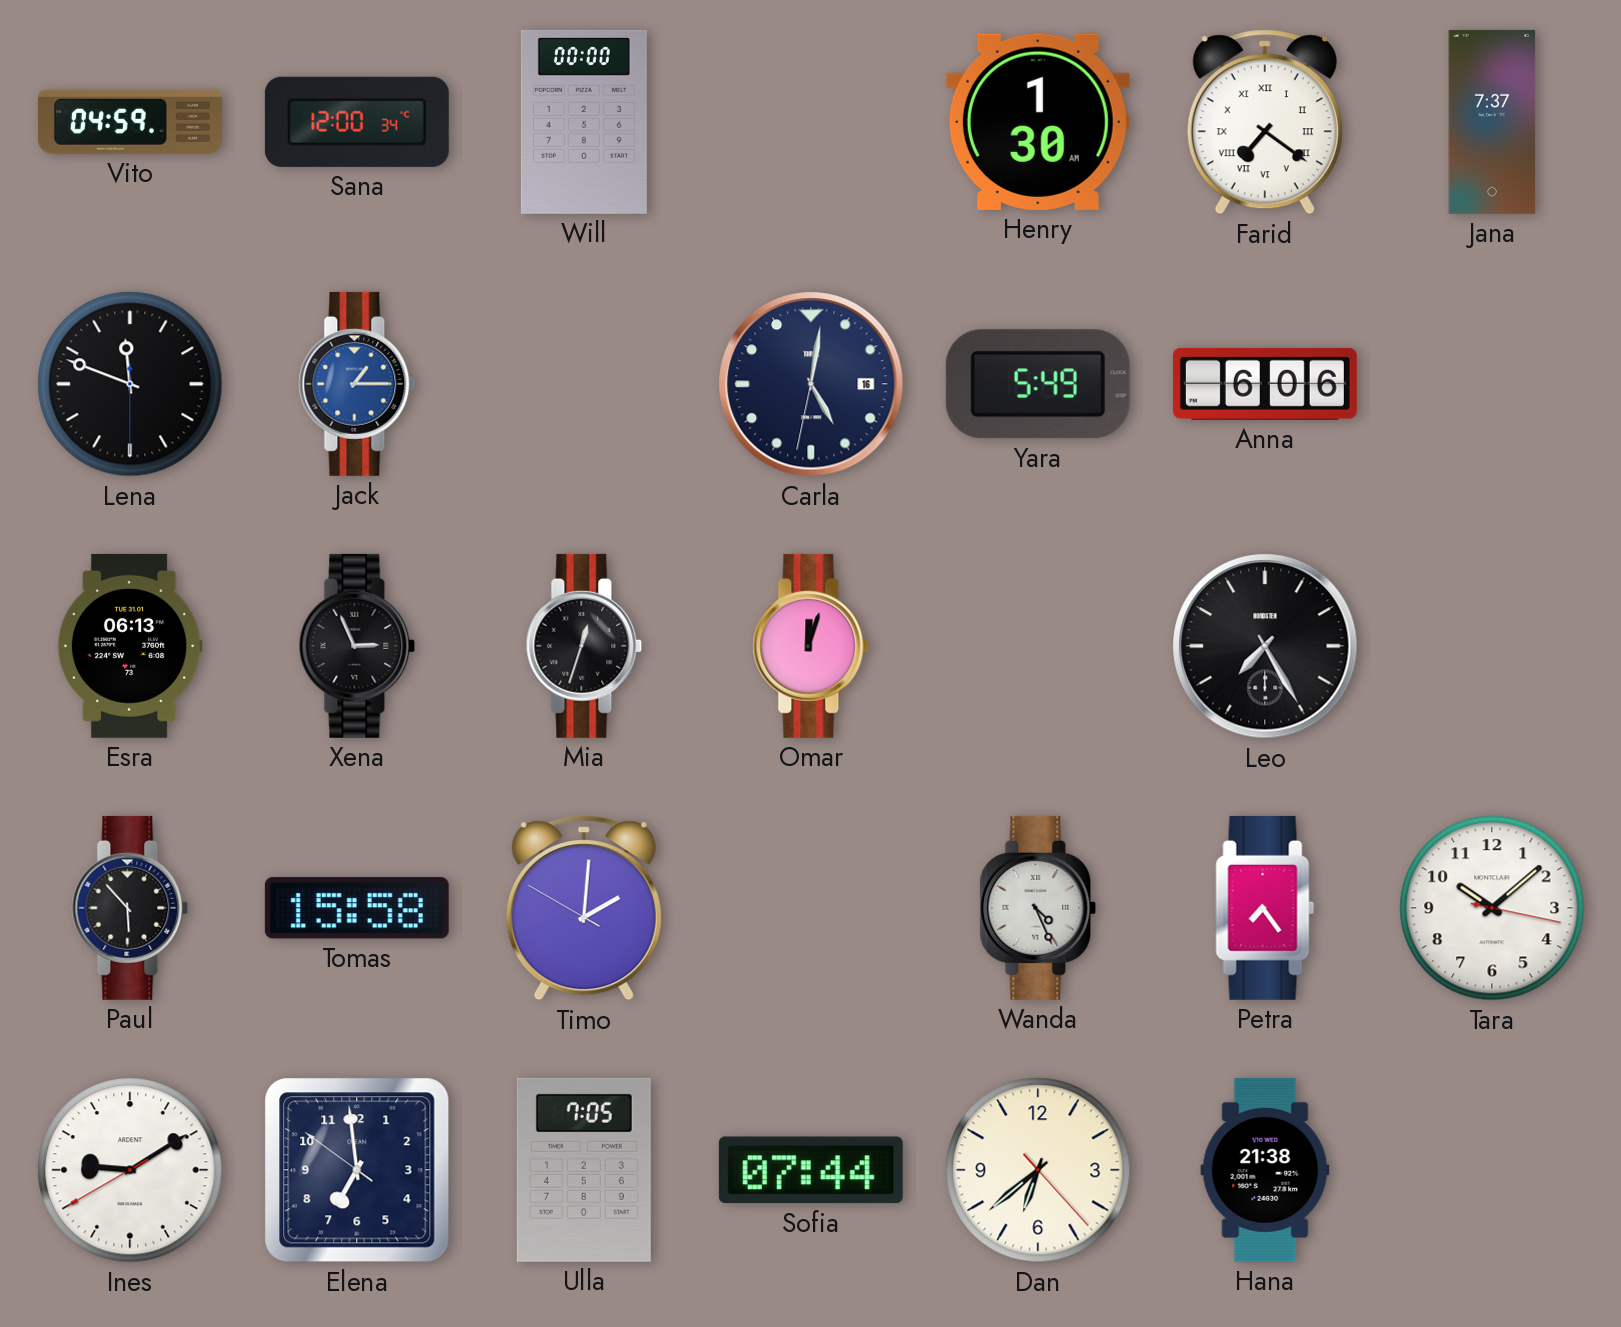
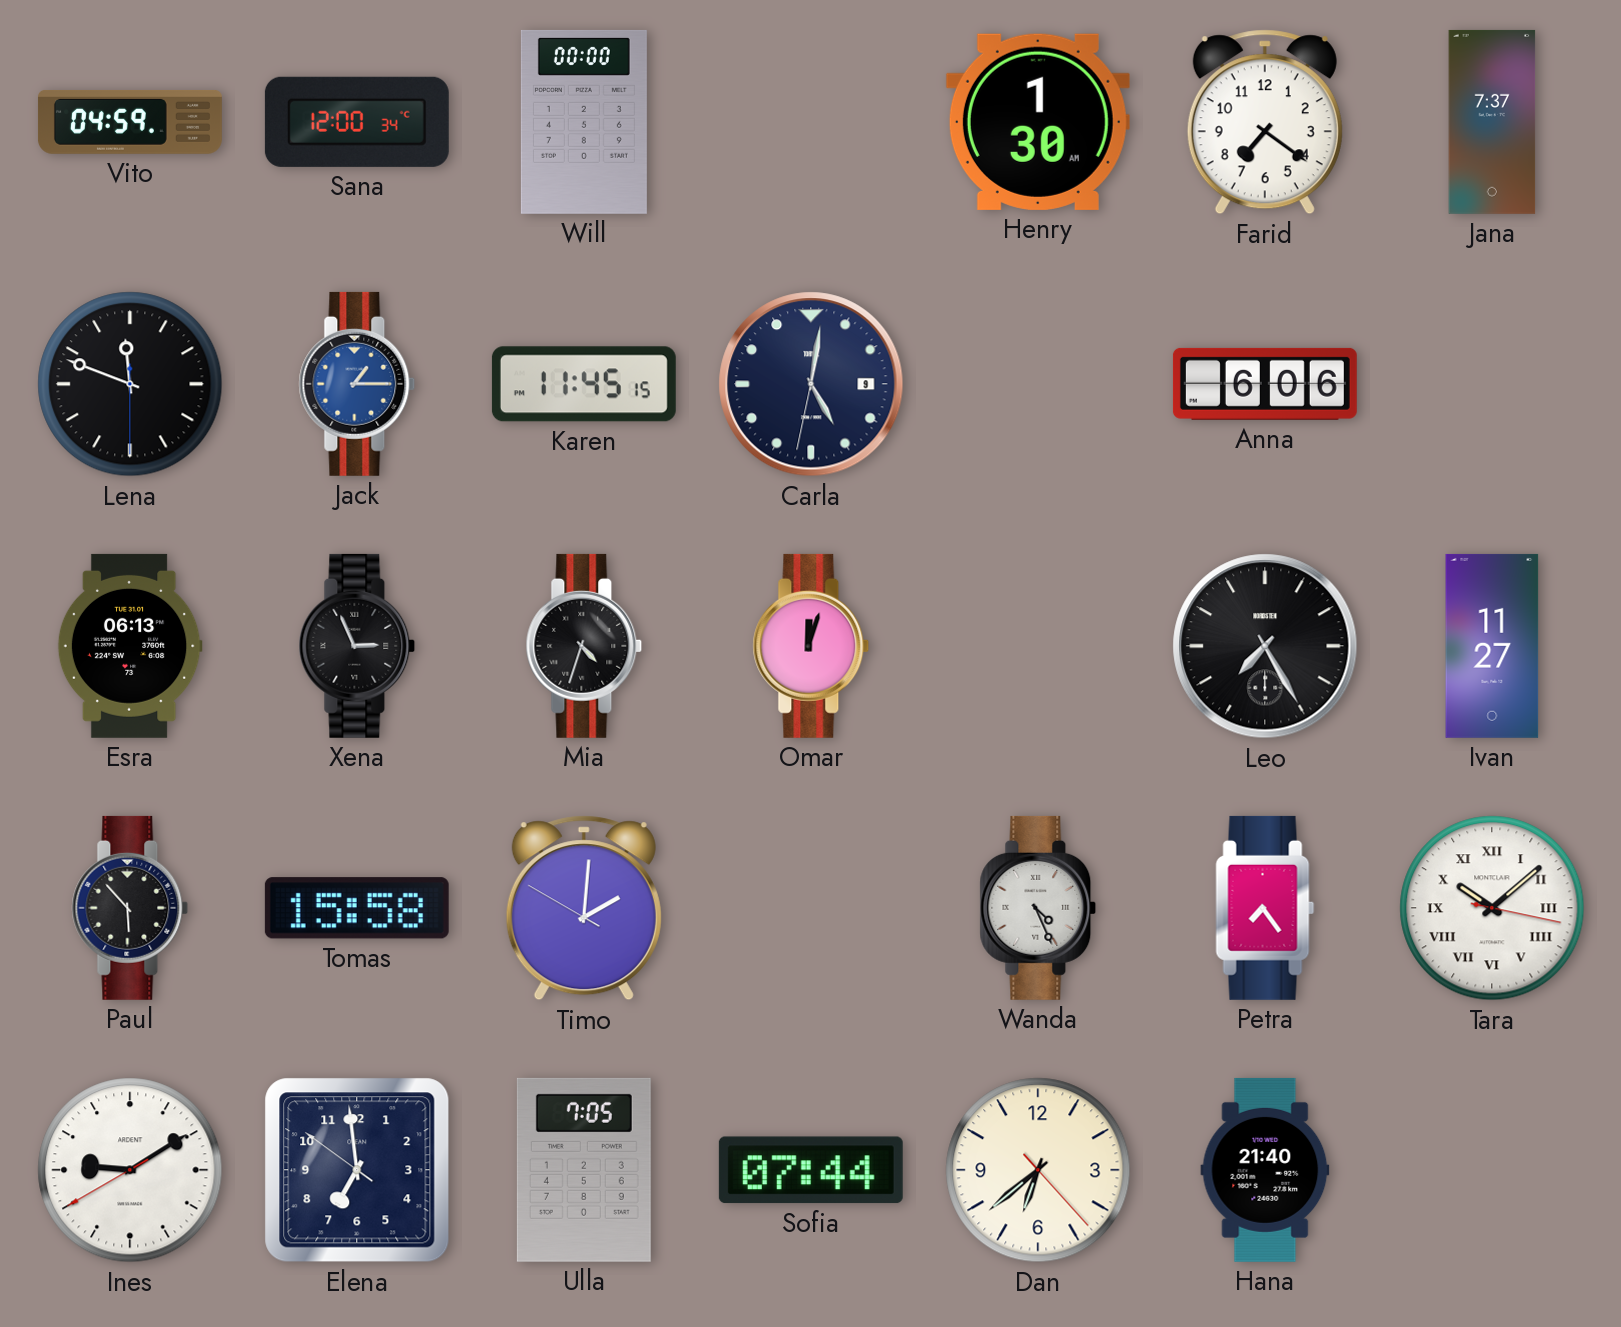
Farid numerals: Roman -> Arabic
Karen: none -> 11:45
Carla date: 16 -> 9
Yara: 5:49 -> none
Mia: 12:33 -> 4:33
Ivan: none -> 11:27
Tara numerals: Arabic -> Roman
Hana: 21:38 -> 21:40
